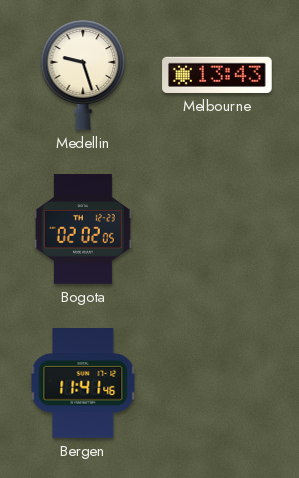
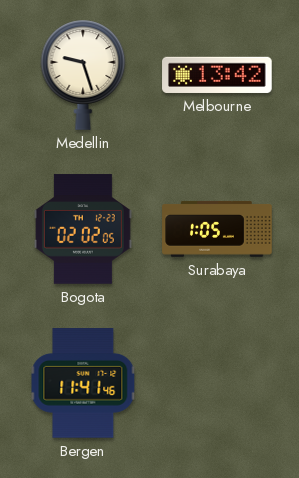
Melbourne: 13:43 -> 13:42
Surabaya: none -> 1:05
